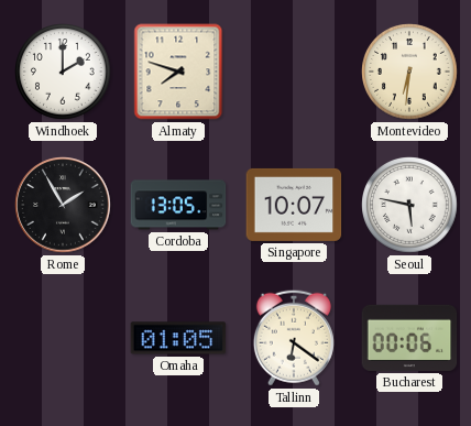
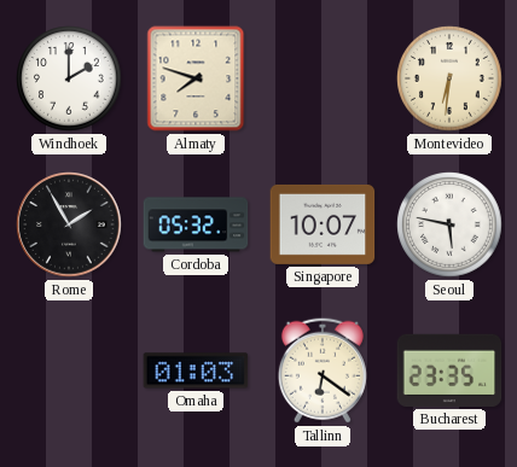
Cordoba: 13:05 -> 05:32
Omaha: 01:05 -> 01:03
Bucharest: 00:06 -> 23:35
